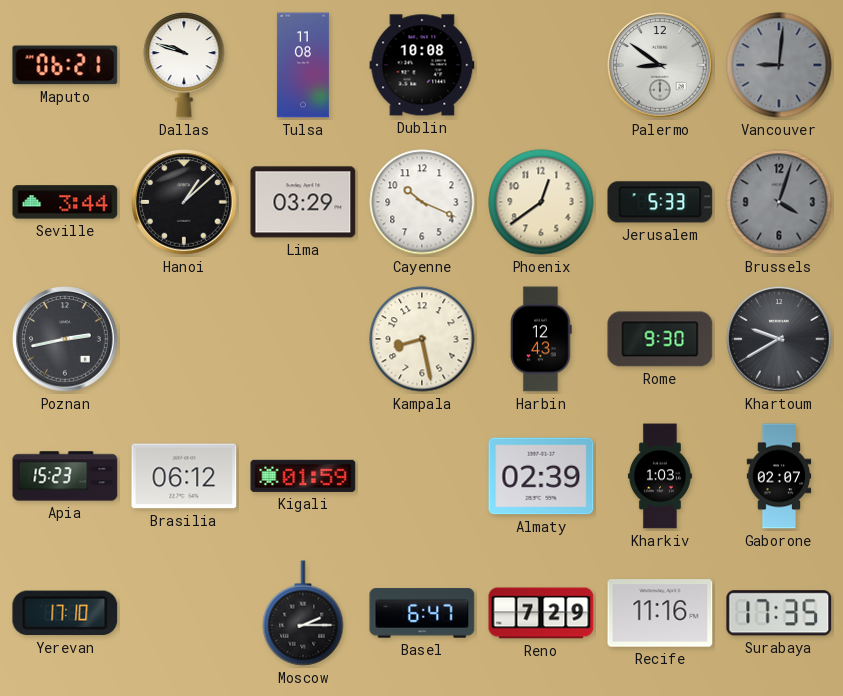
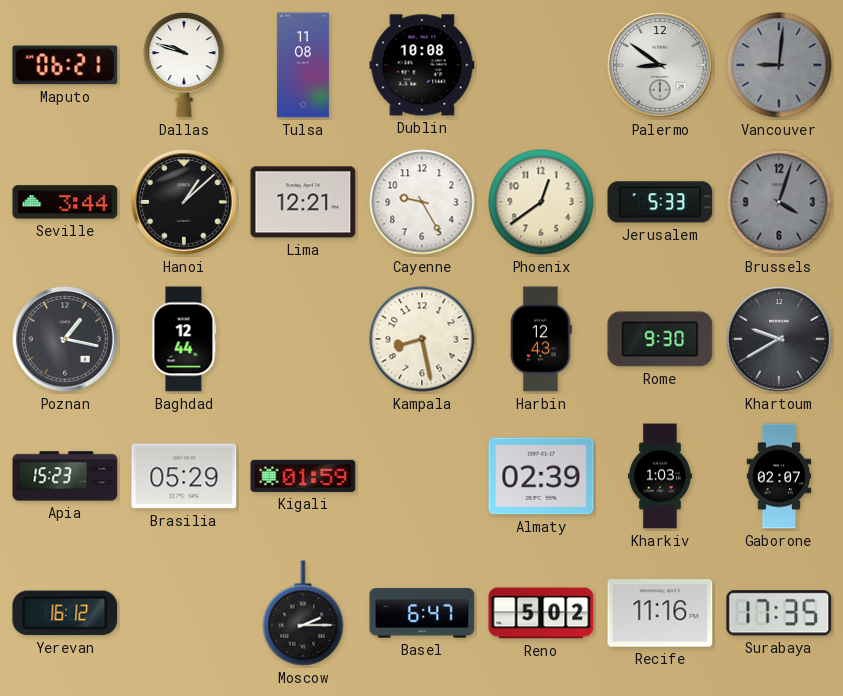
Lima: 03:29 -> 12:21
Cayenne: 10:19 -> 9:25
Poznan: 2:43 -> 1:17
Baghdad: none -> 12:44
Brasilia: 06:12 -> 05:29
Yerevan: 17:10 -> 16:12
Reno: 7:29 -> 5:02
